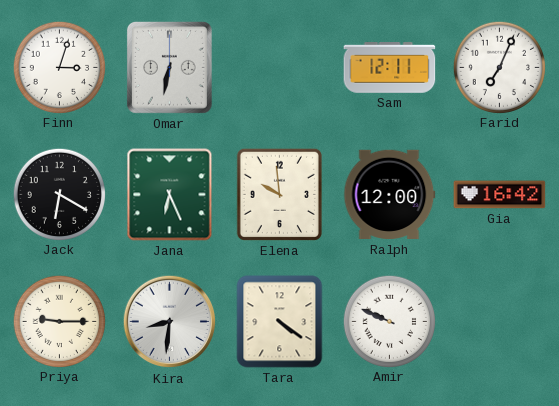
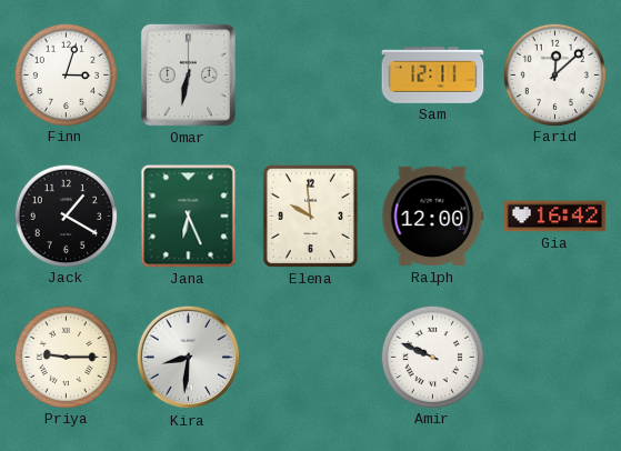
Farid: 7:04 -> 12:08
Jack: 6:20 -> 1:20
Tara: 4:21 -> none
